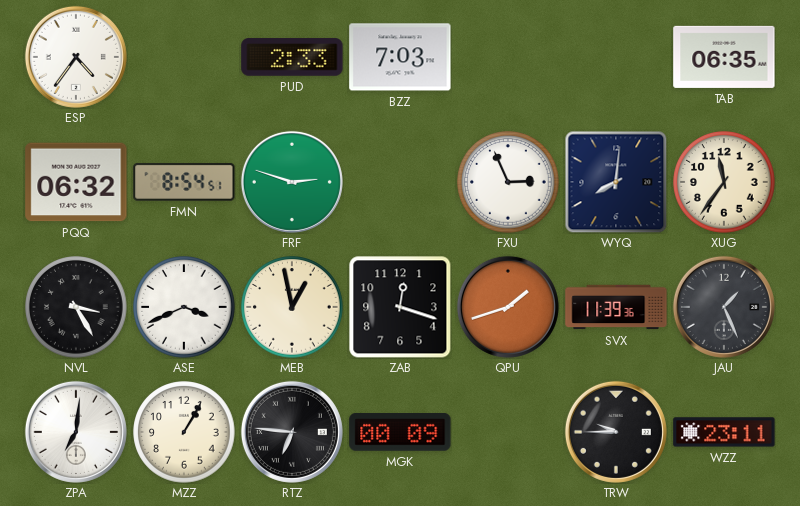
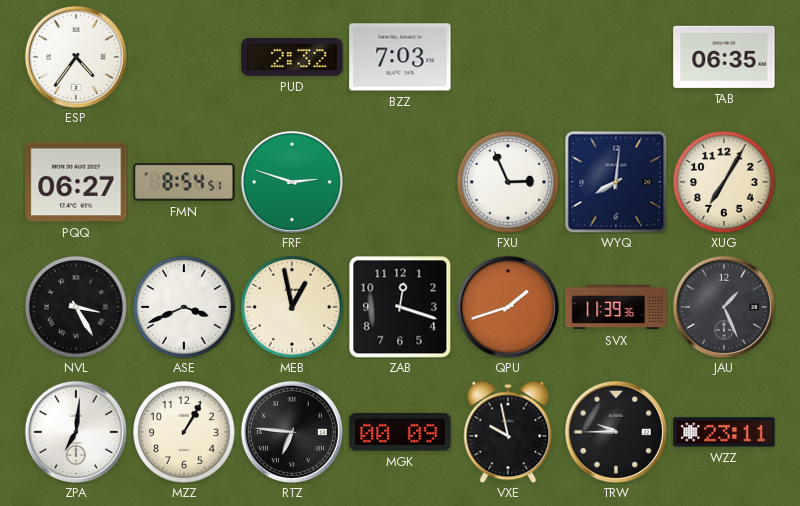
PUD: 2:33 -> 2:32
PQQ: 06:32 -> 06:27
XUG: 11:36 -> 7:05
VXE: none -> 9:58
